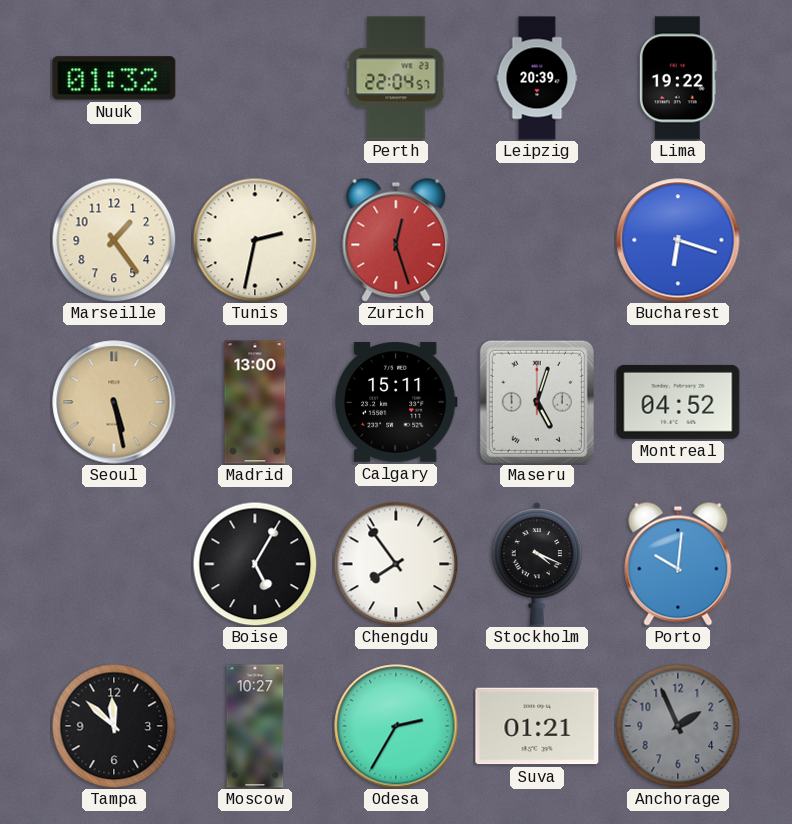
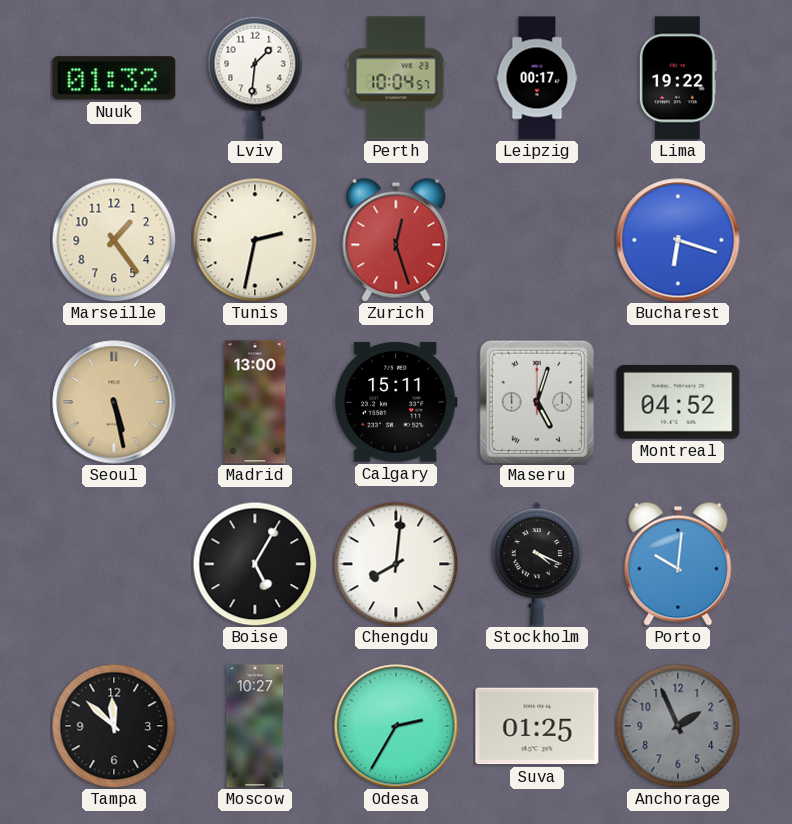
Lviv: none -> 1:31
Perth: 22:04 -> 10:04
Leipzig: 20:39 -> 00:17
Chengdu: 7:54 -> 8:01
Suva: 01:21 -> 01:25
